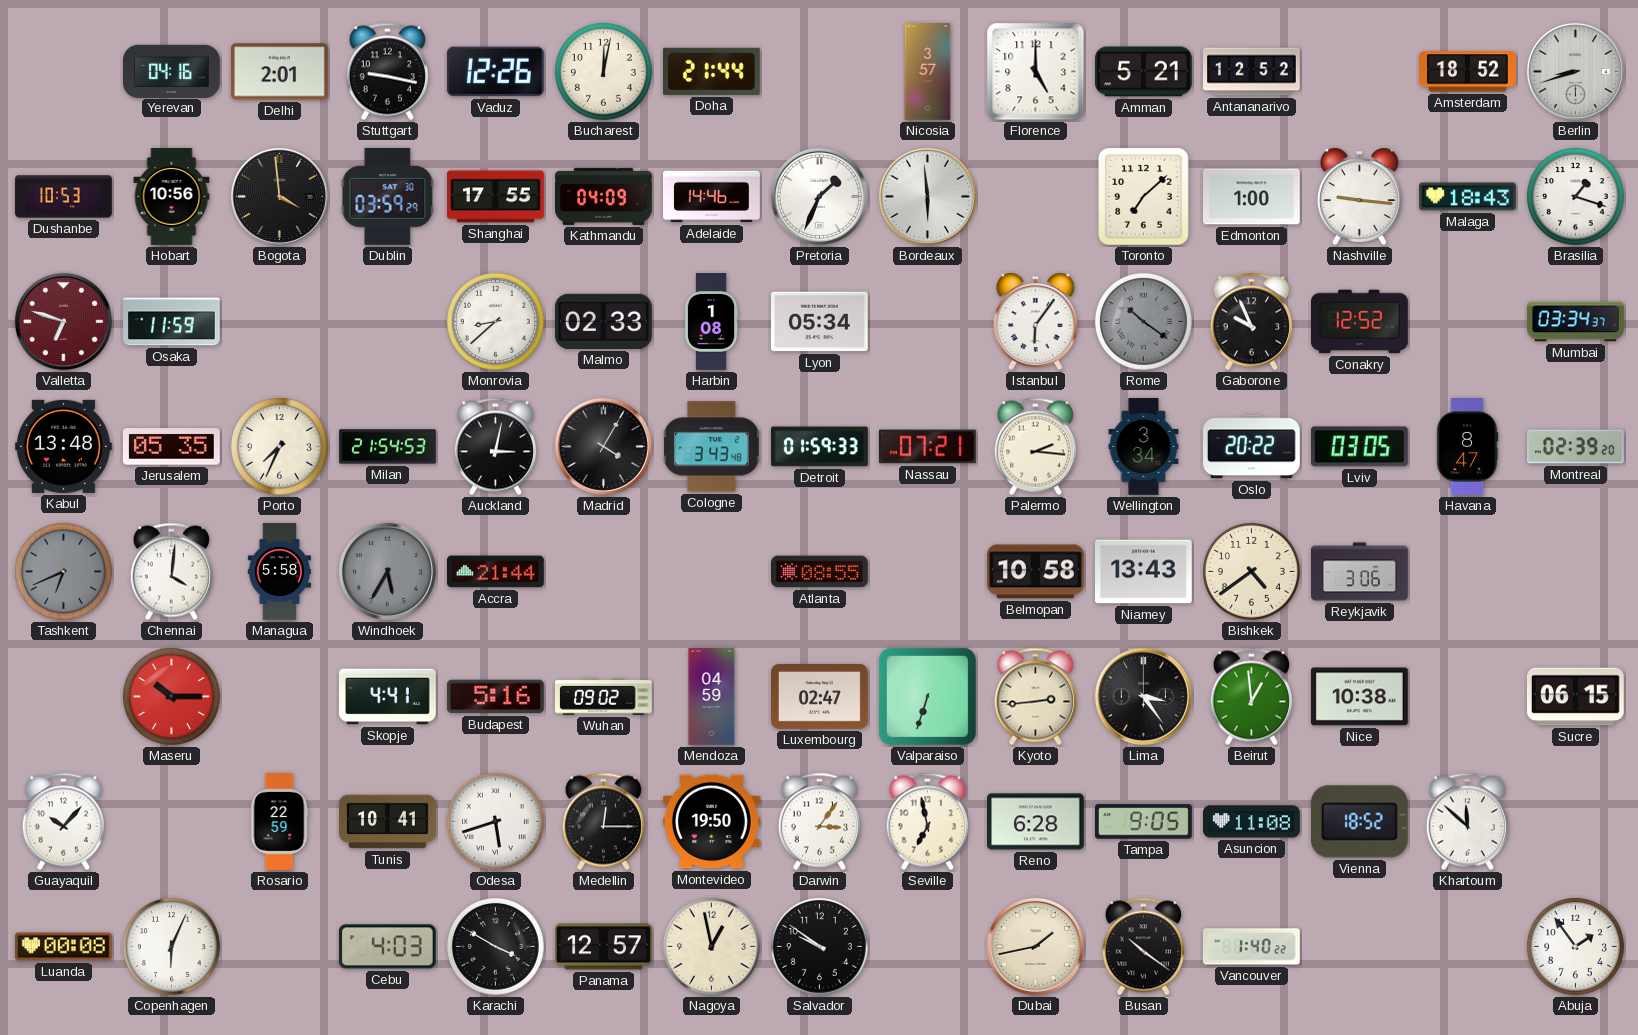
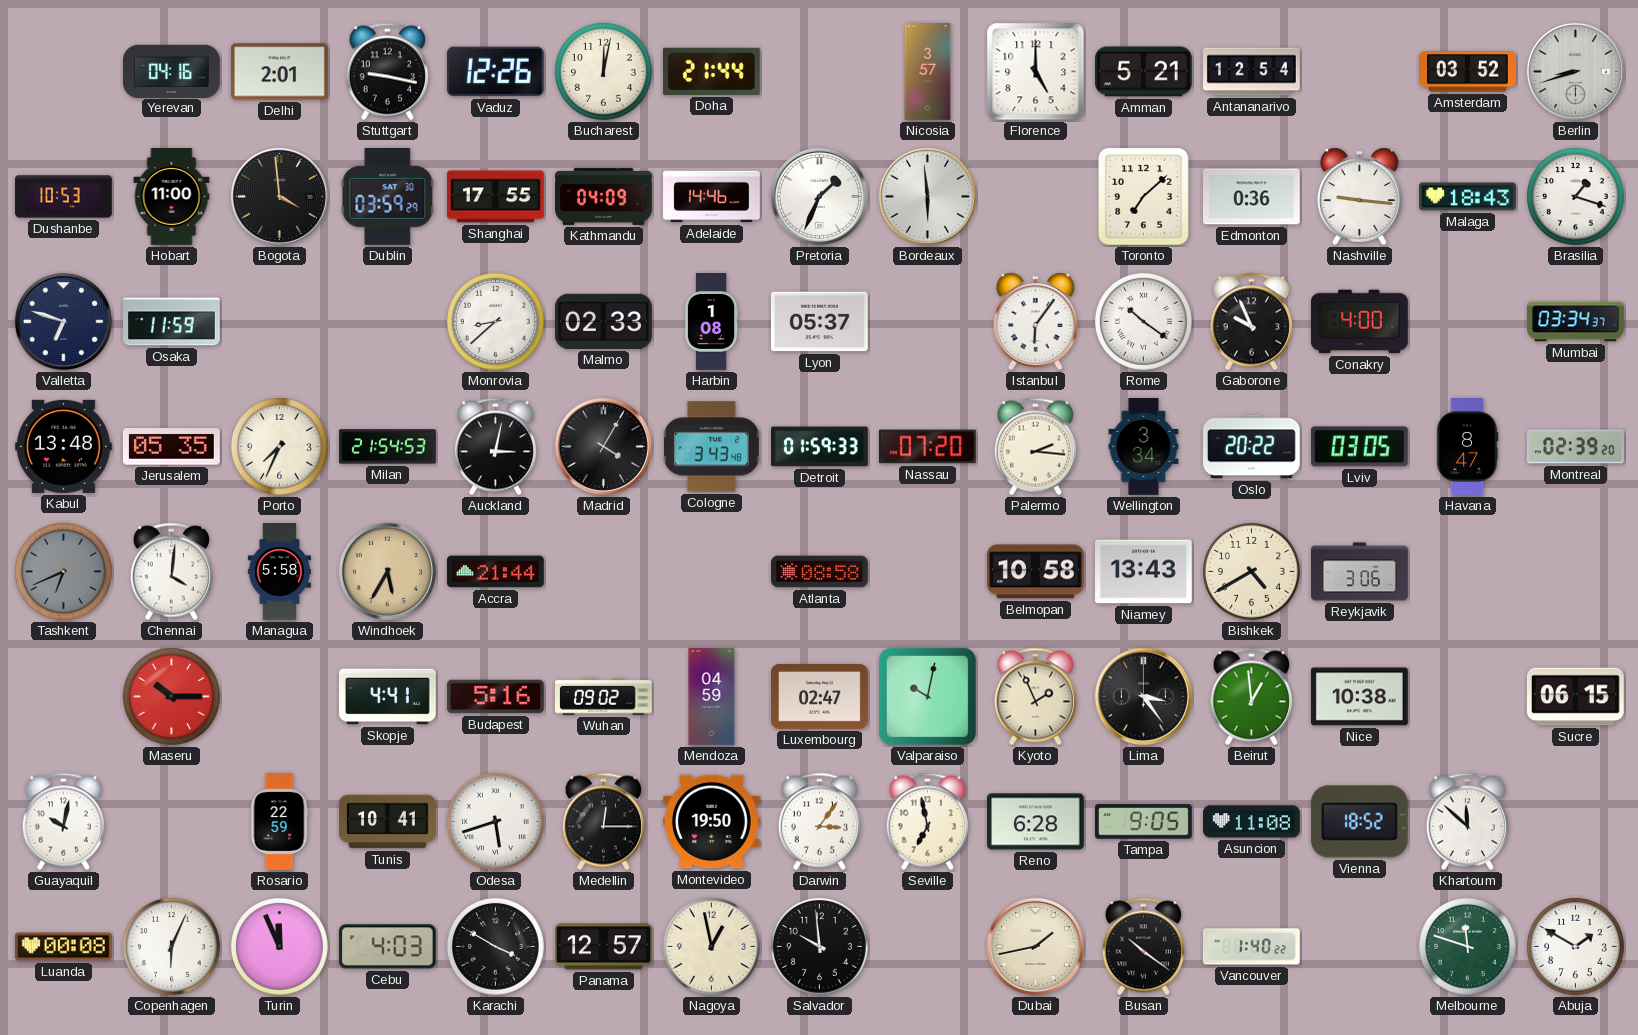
Antananarivo: 12:52 -> 12:54
Amsterdam: 18:52 -> 03:52
Hobart: 10:56 -> 11:00
Edmonton: 1:00 -> 0:36
Valletta dial: burgundy -> navy
Lyon: 05:34 -> 05:37
Rome dial: grey -> white
Conakry: 12:52 -> 4:00
Nassau: 07:21 -> 07:20
Windhoek dial: grey -> champagne
Atlanta: 08:55 -> 08:58
Bishkek: 4:39 -> 4:40
Valparaiso: 6:33 -> 10:02
Kyoto: 2:44 -> 1:56
Guayaquil: 10:07 -> 10:02
Turin: none -> 11:56
Salvador: 9:51 -> 9:59
Melbourne: none -> 11:48
Abuja: 1:54 -> 1:50
